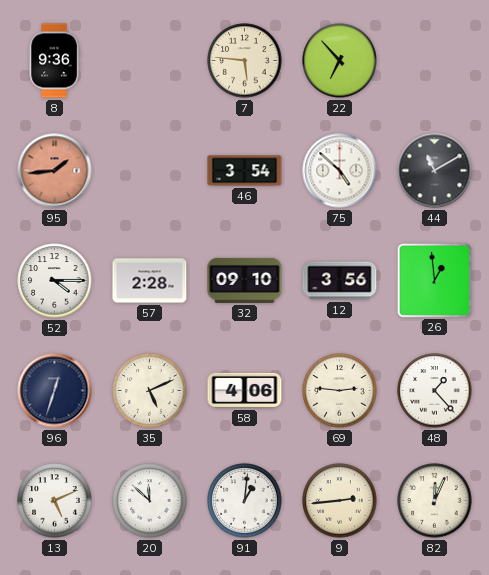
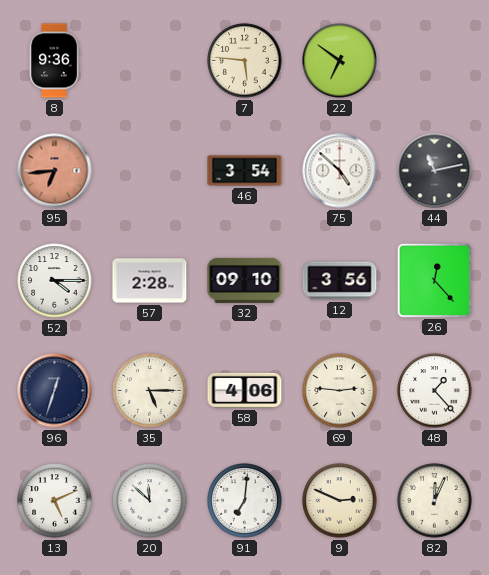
22: 6:53 -> 6:51
95: 1:44 -> 6:44
44: 11:10 -> 11:13
26: 12:59 -> 12:23
35: 5:11 -> 5:15
91: 1:01 -> 7:01
9: 2:44 -> 2:49
